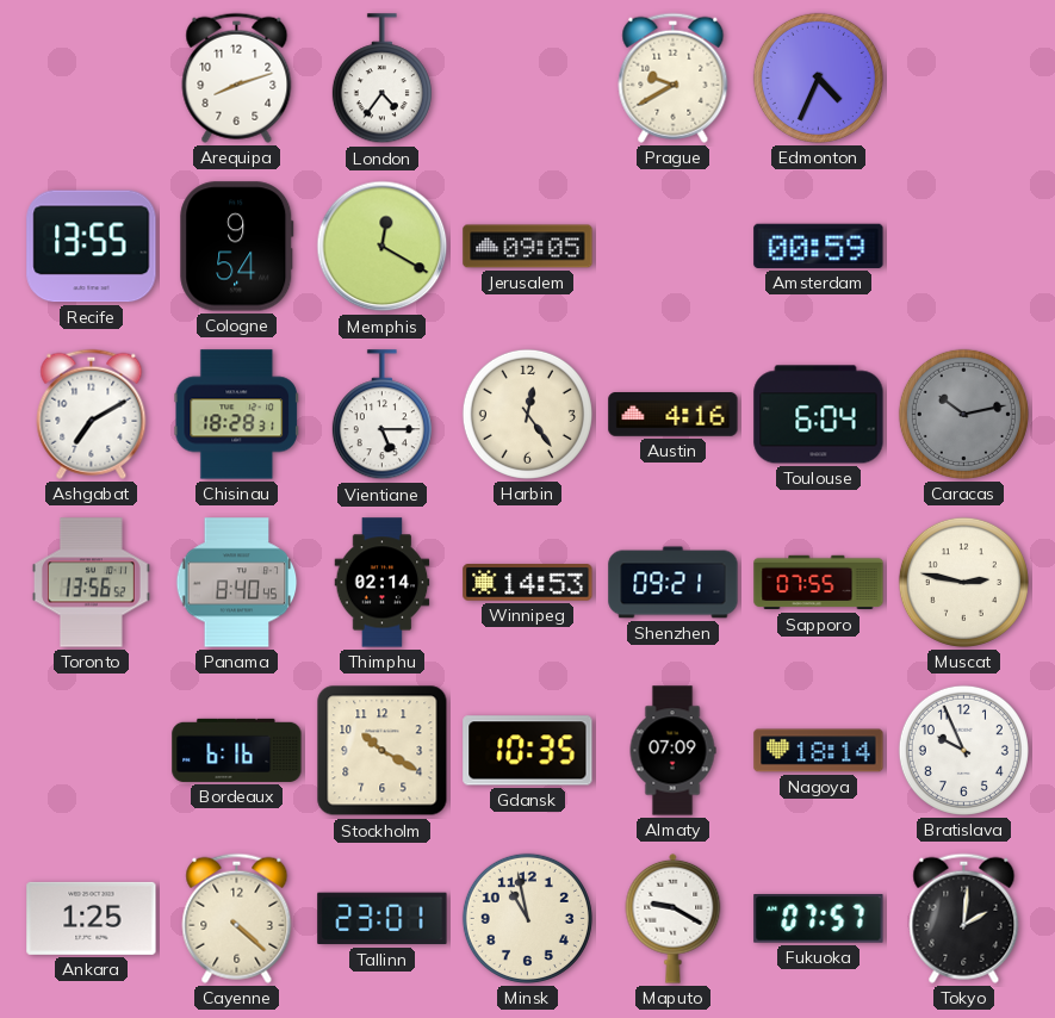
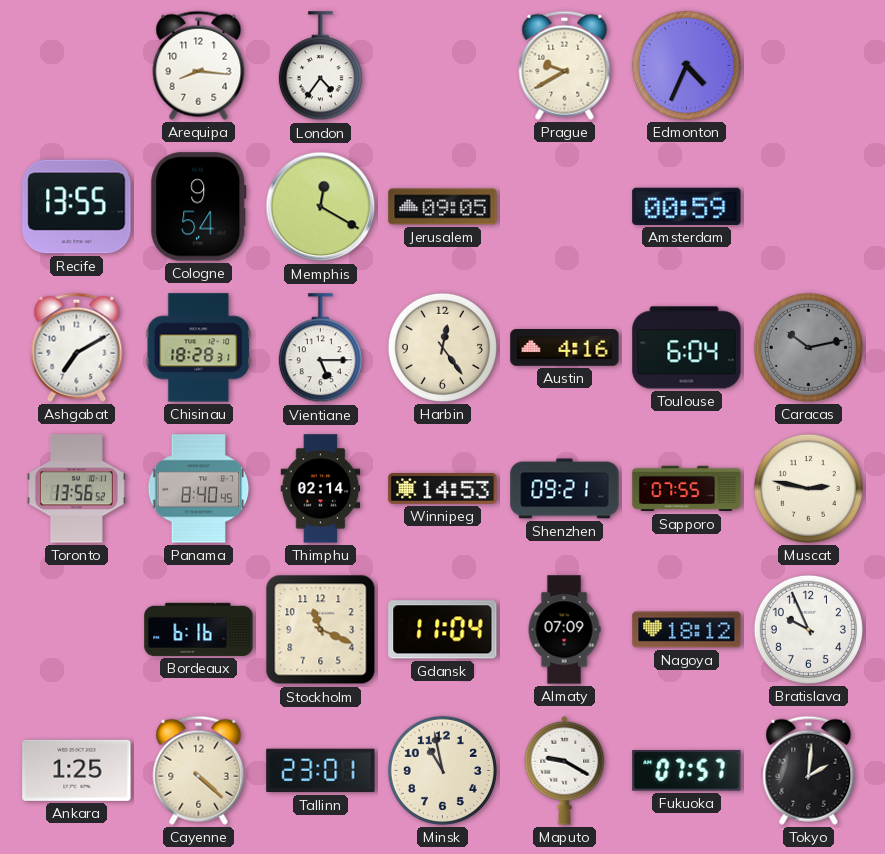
Arequipa: 8:12 -> 8:16
Stockholm: 10:20 -> 11:19
Gdansk: 10:35 -> 11:04
Nagoya: 18:14 -> 18:12
